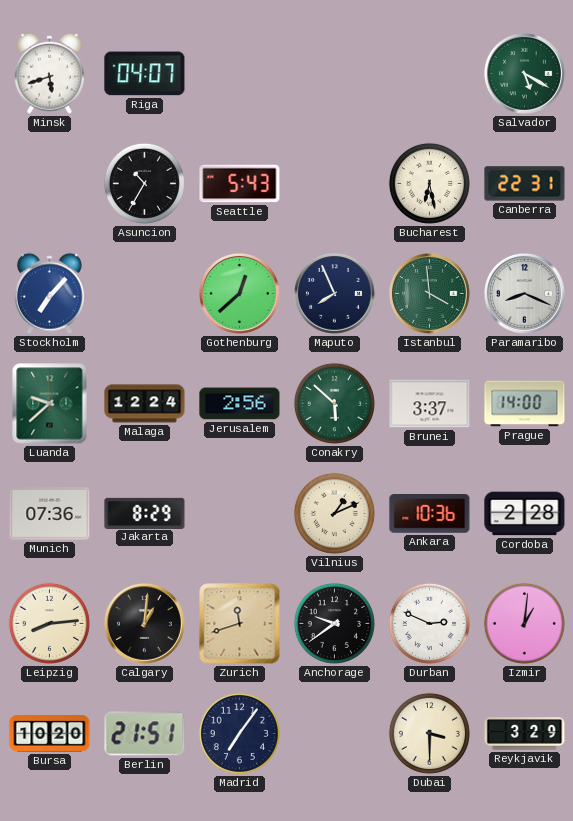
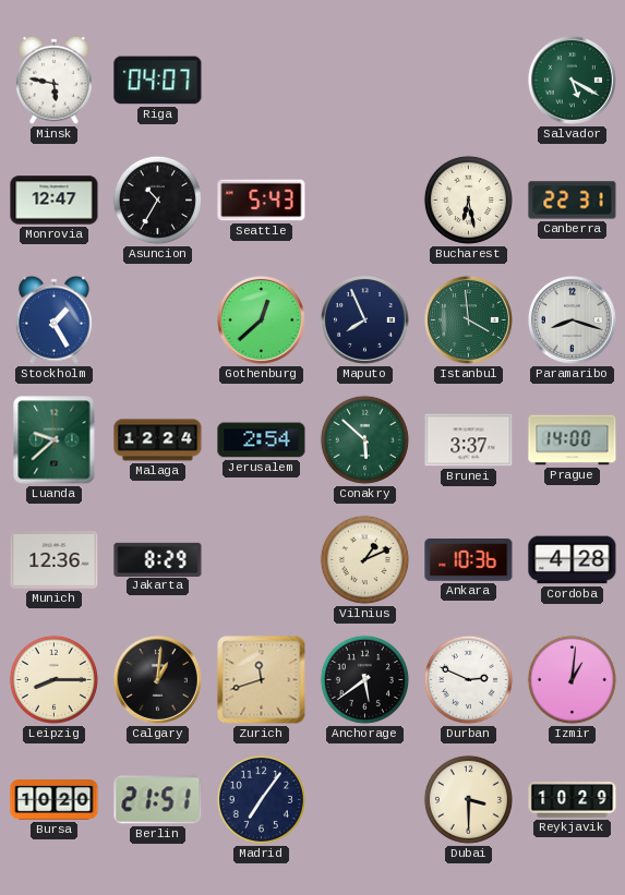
Minsk: 5:42 -> 5:47
Monrovia: none -> 12:47
Stockholm: 7:07 -> 1:25
Paramaribo: 8:19 -> 8:18
Jerusalem: 2:56 -> 2:54
Munich: 07:36 -> 12:36
Cordoba: 2:28 -> 4:28
Leipzig: 8:14 -> 8:15
Anchorage: 9:39 -> 5:39
Reykjavik: 3:29 -> 10:29
